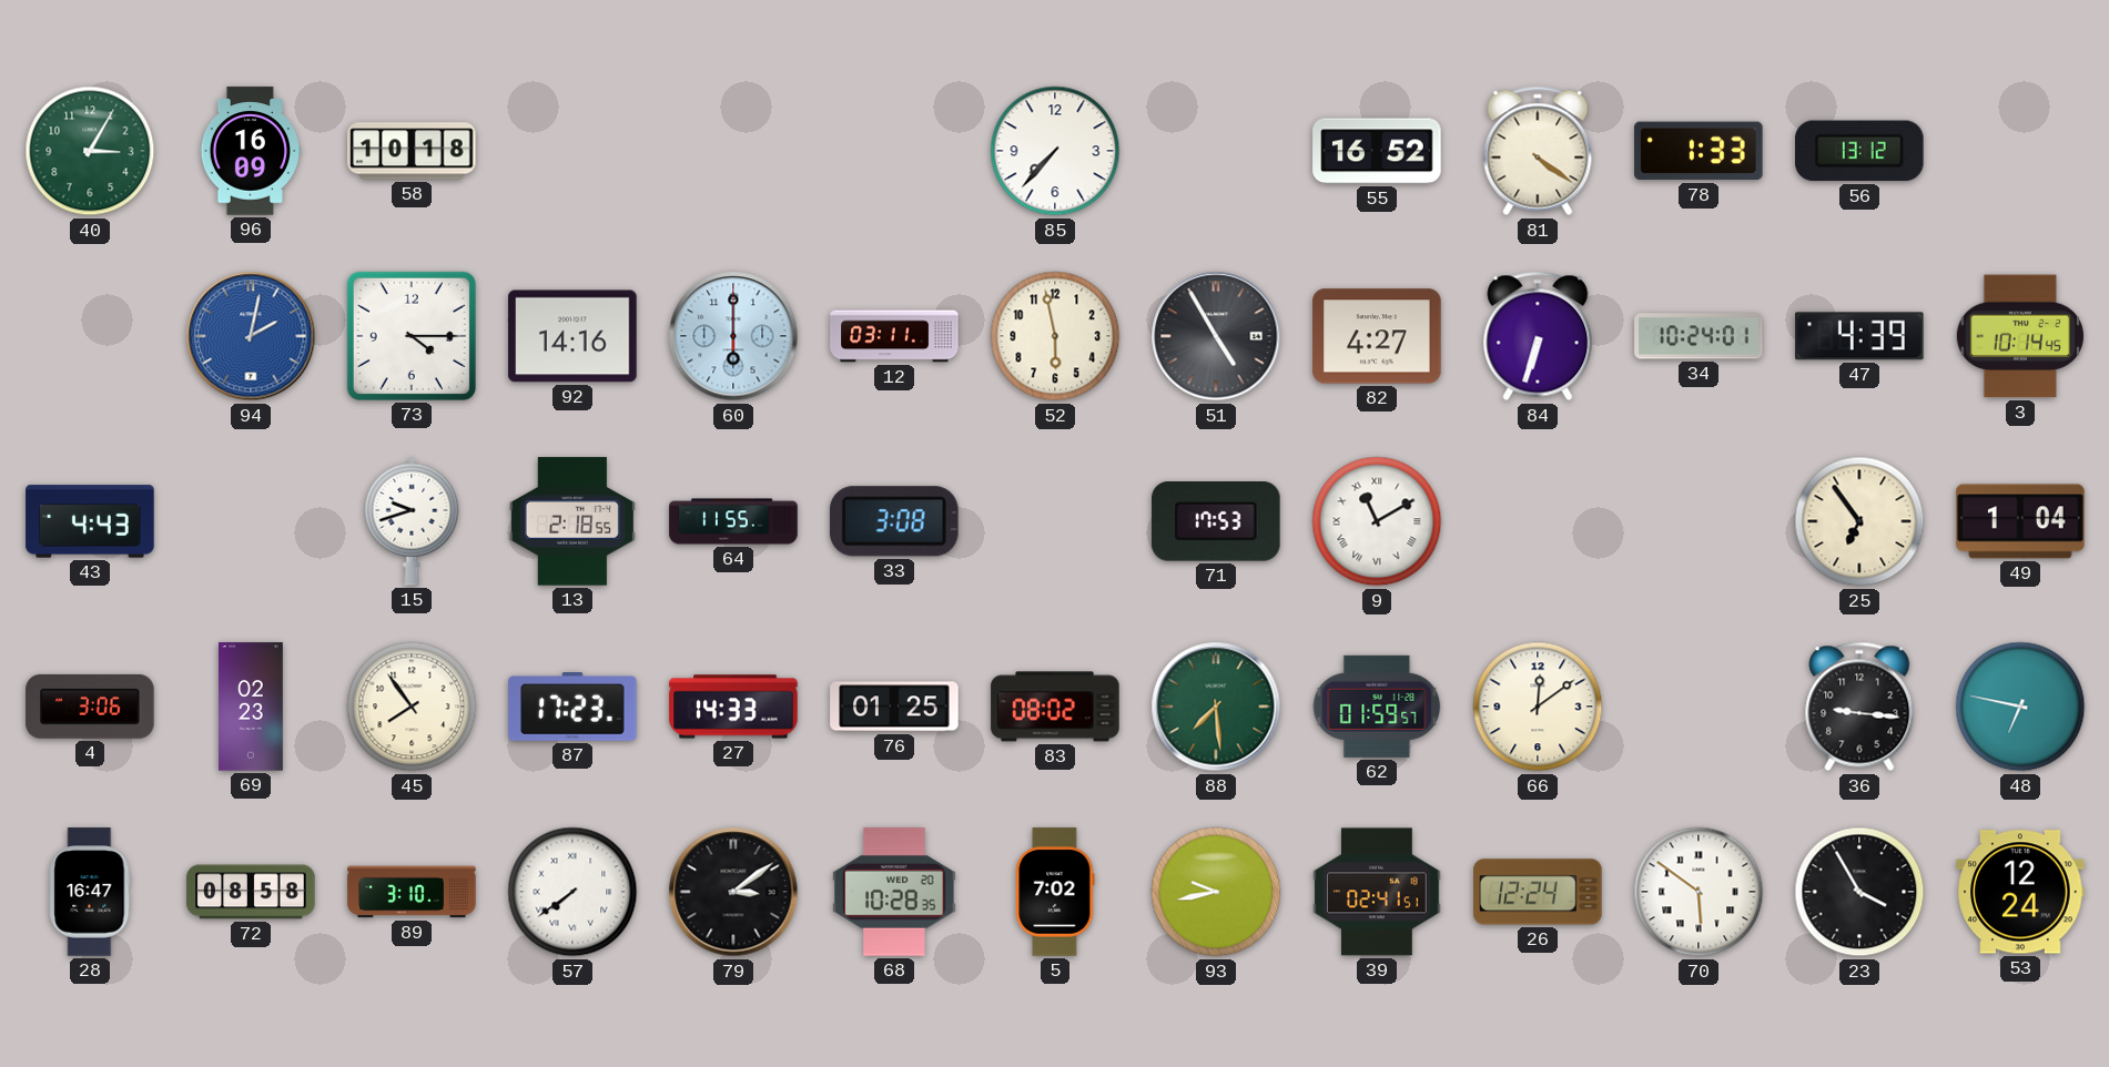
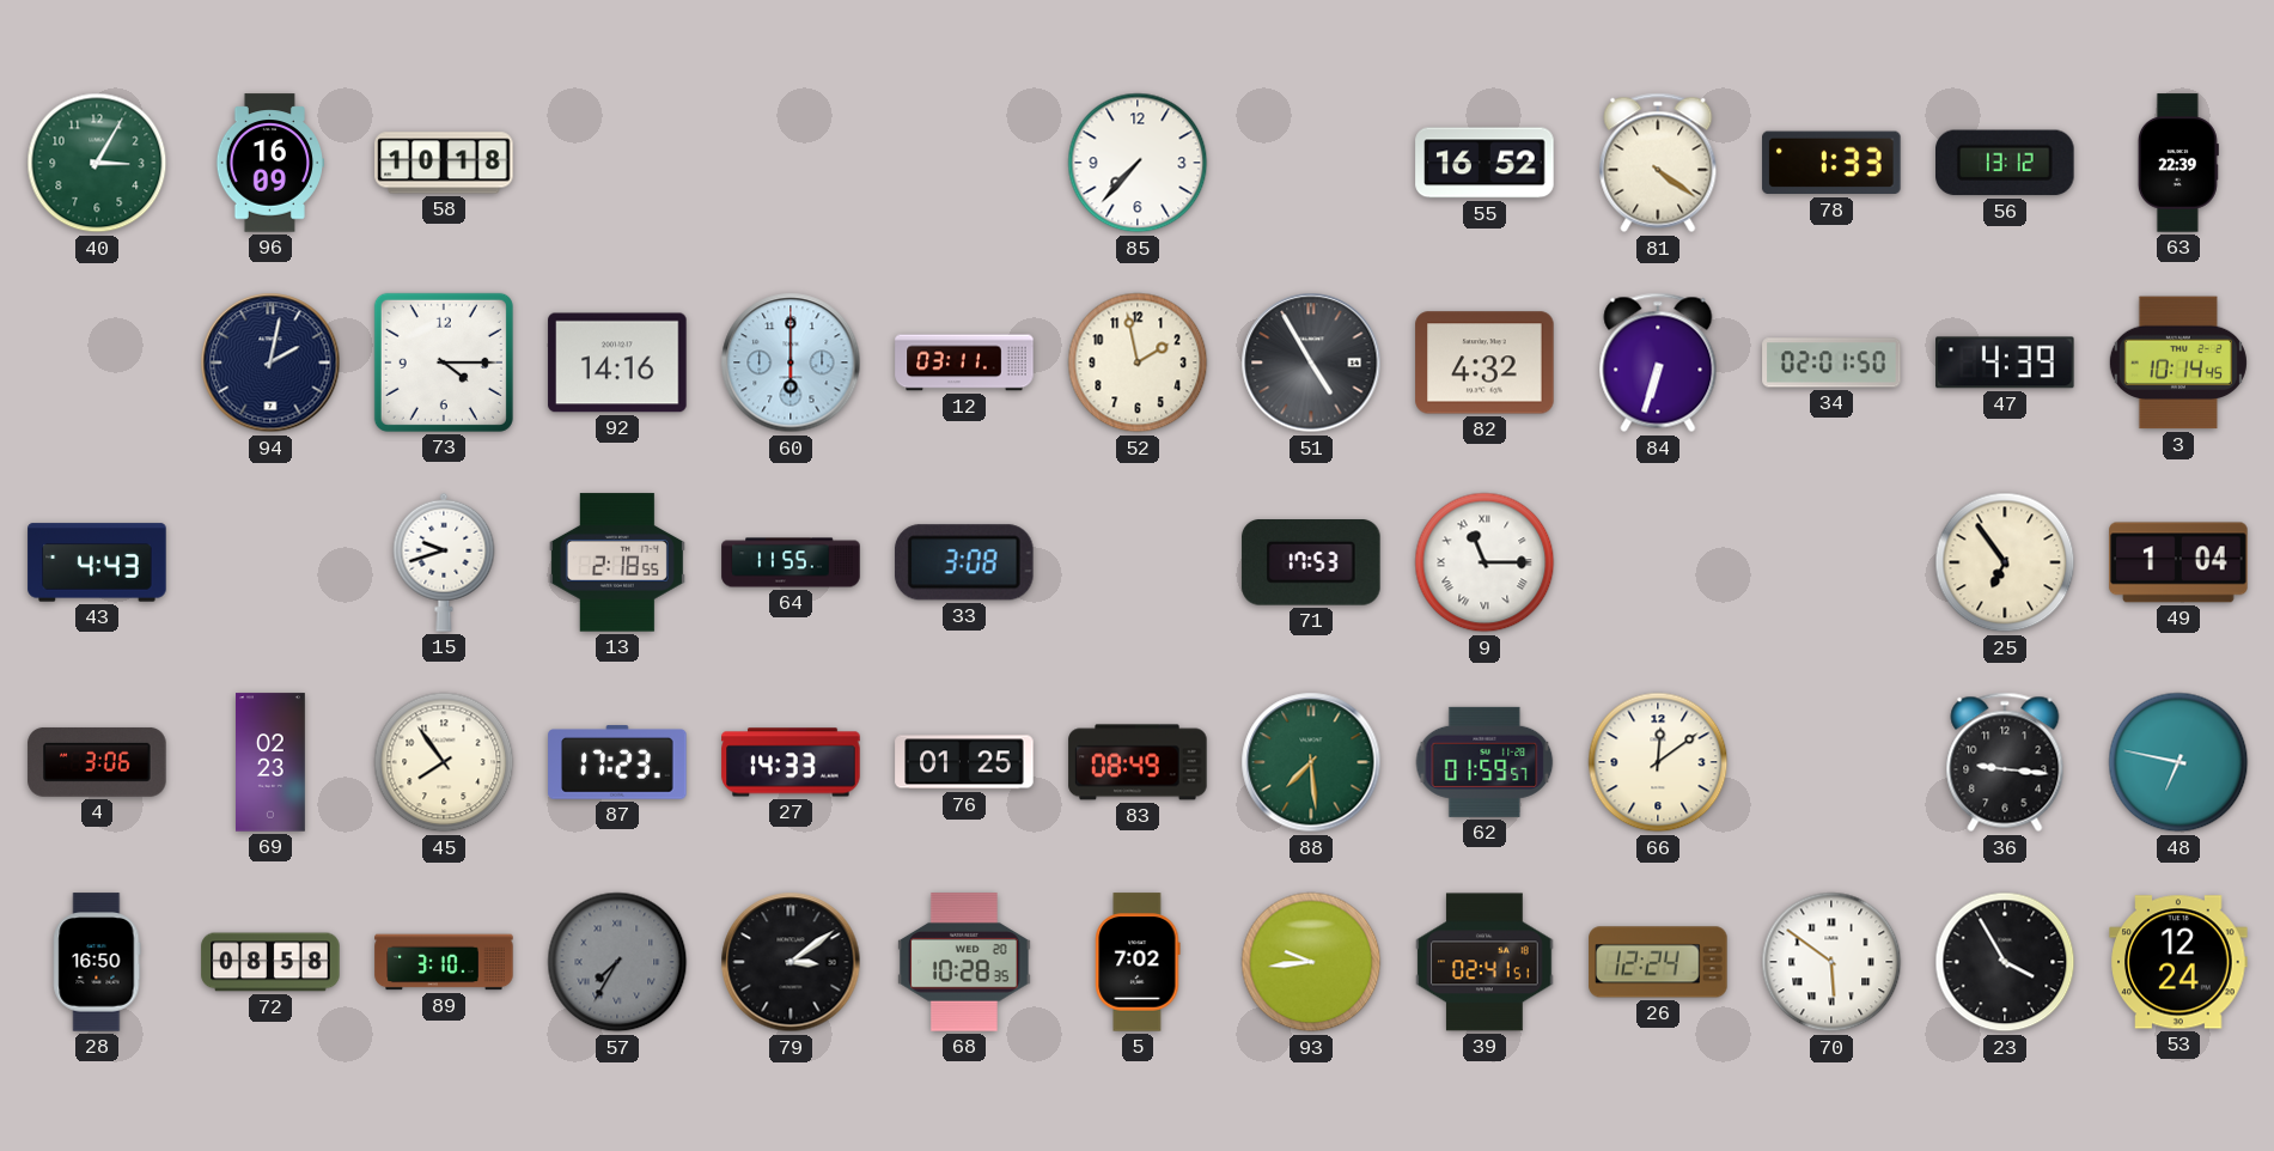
63: none -> 22:39
94 dial: blue -> navy
52: 5:58 -> 1:58
82: 4:27 -> 4:32
34: 10:24 -> 02:01
9: 11:10 -> 11:15
83: 08:02 -> 08:49
28: 16:47 -> 16:50
57: 7:39 -> 7:35
57 dial: white -> grey
93: 9:43 -> 9:44
